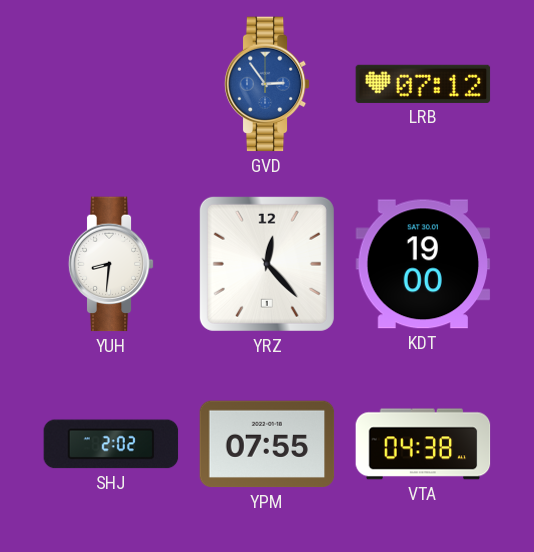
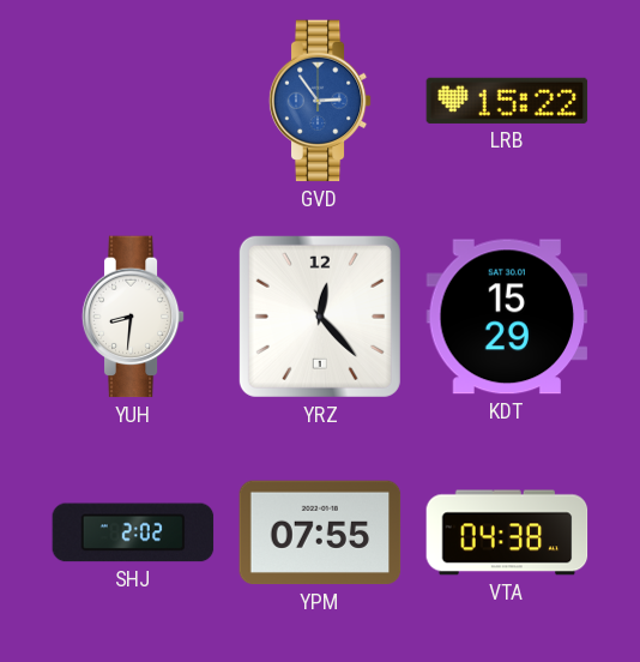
LRB: 07:12 -> 15:22
KDT: 19:00 -> 15:29
